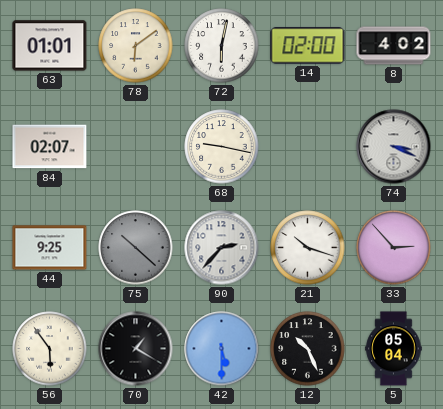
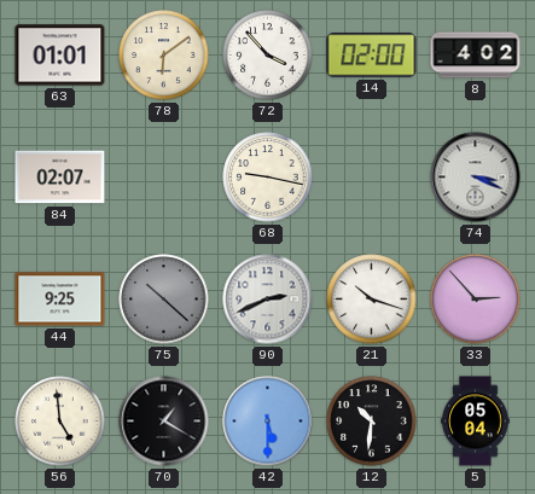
72: 6:02 -> 3:53
90: 2:37 -> 2:41
56: 5:54 -> 4:59
12: 10:26 -> 10:31
